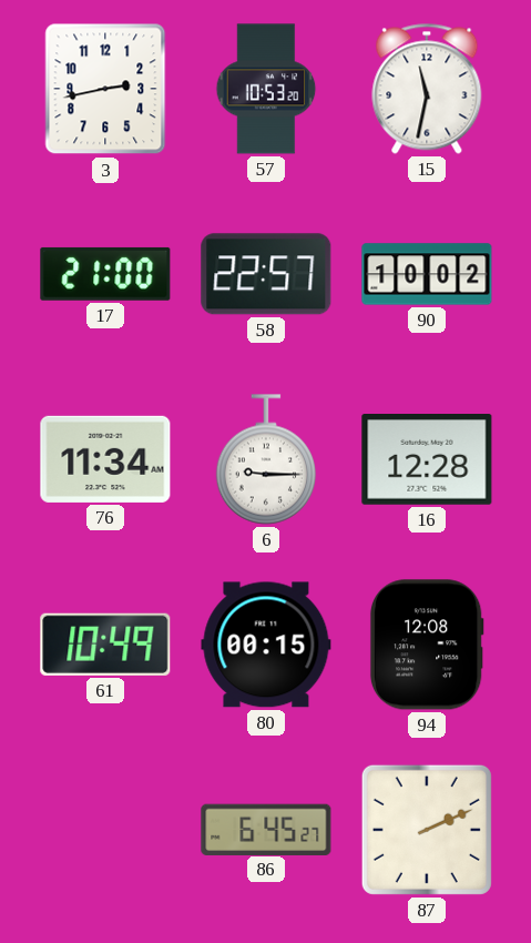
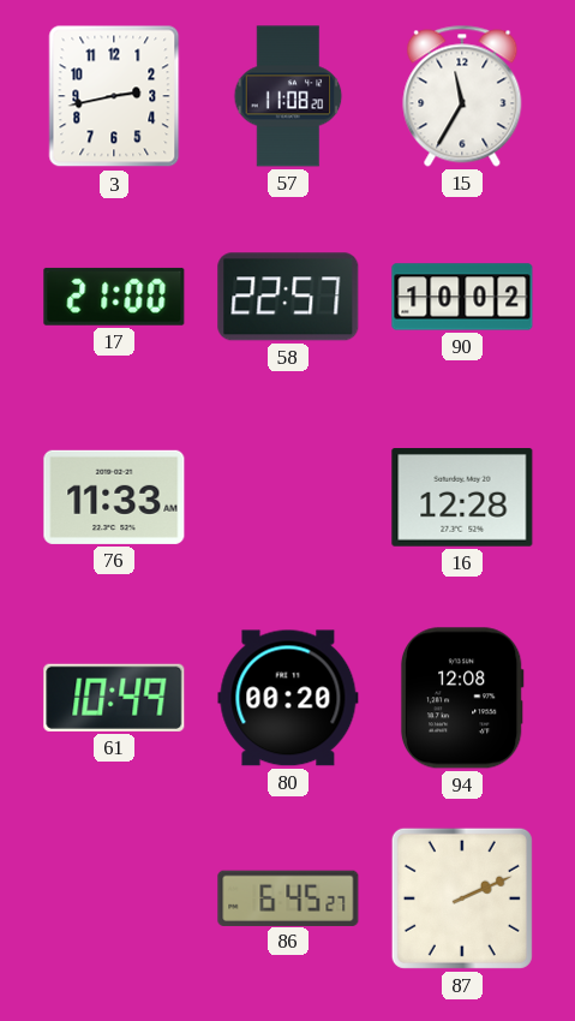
57: 10:53 -> 11:08
15: 11:32 -> 11:35
76: 11:34 -> 11:33
6: 9:15 -> none
80: 00:15 -> 00:20
